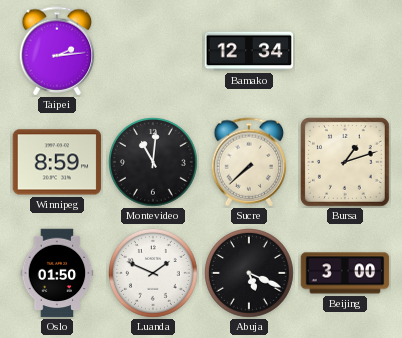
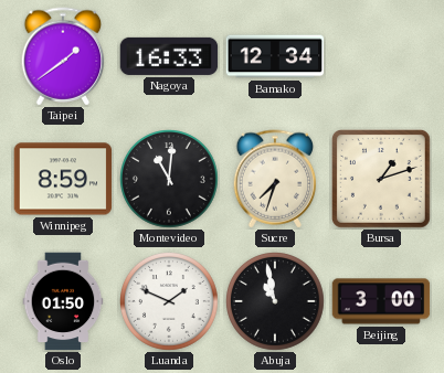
Taipei: 2:14 -> 1:39
Nagoya: none -> 16:33
Sucre: 7:38 -> 7:33
Abuja: 5:19 -> 10:58
